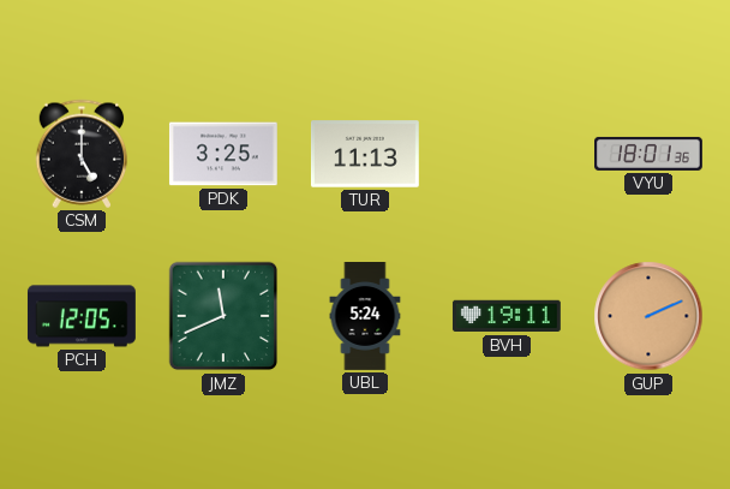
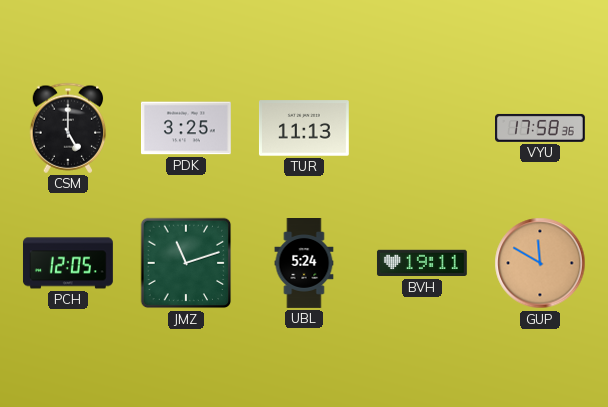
VYU: 18:01 -> 17:58
JMZ: 11:41 -> 11:12
GUP: 2:11 -> 11:50
